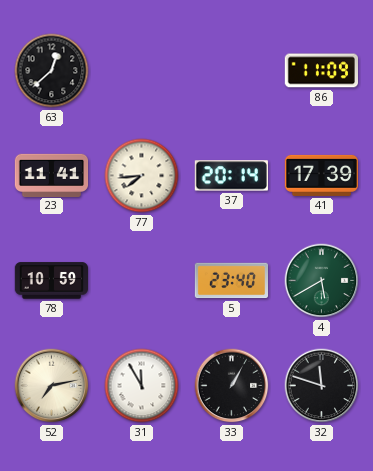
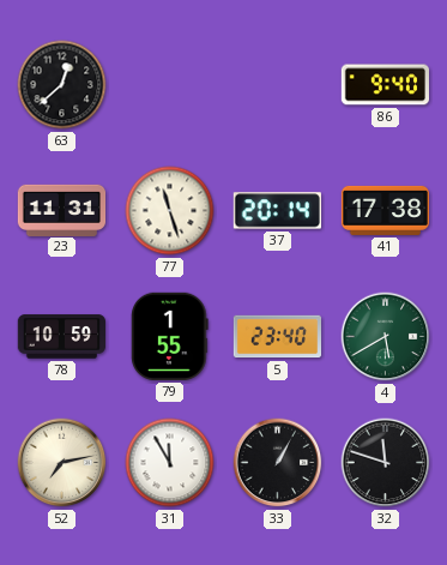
86: 11:09 -> 9:40
23: 11:41 -> 11:31
77: 7:44 -> 11:27
41: 17:39 -> 17:38
79: none -> 1:55
